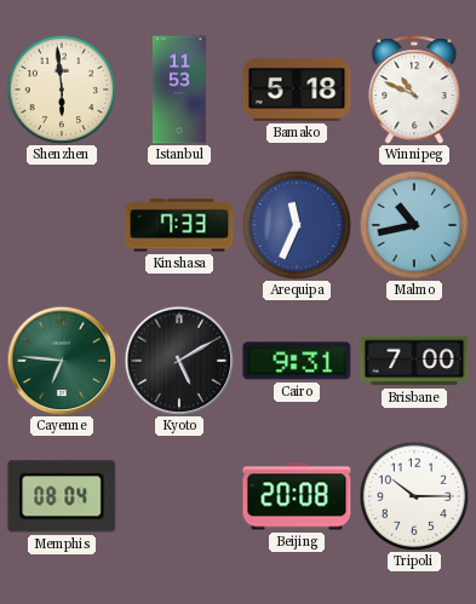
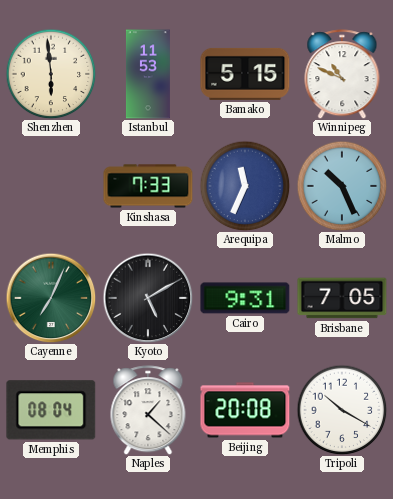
Bamako: 5:18 -> 5:15
Malmo: 10:43 -> 10:26
Cayenne: 6:46 -> 7:04
Brisbane: 7:00 -> 7:05
Naples: none -> 1:22
Tripoli: 10:15 -> 10:20
